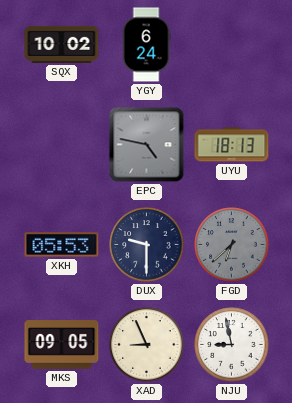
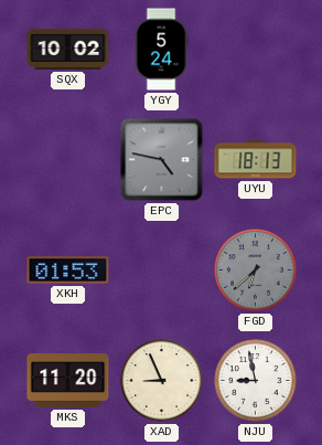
YGY: 6:24 -> 5:24
XKH: 05:53 -> 01:53
DUX: 9:30 -> none
MKS: 09:05 -> 11:20
